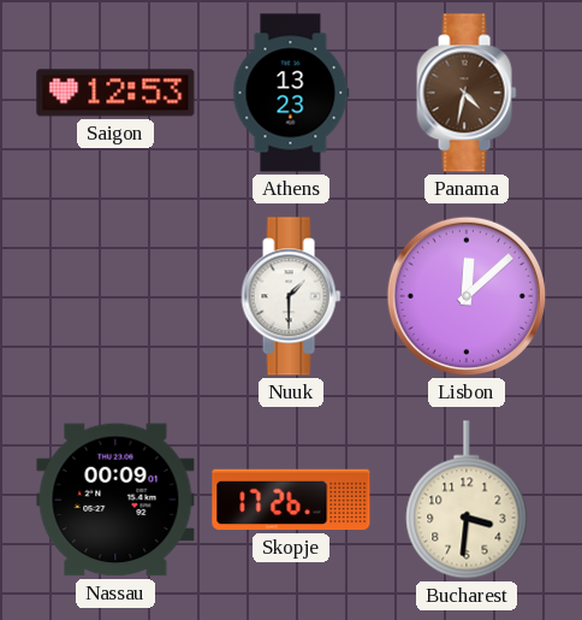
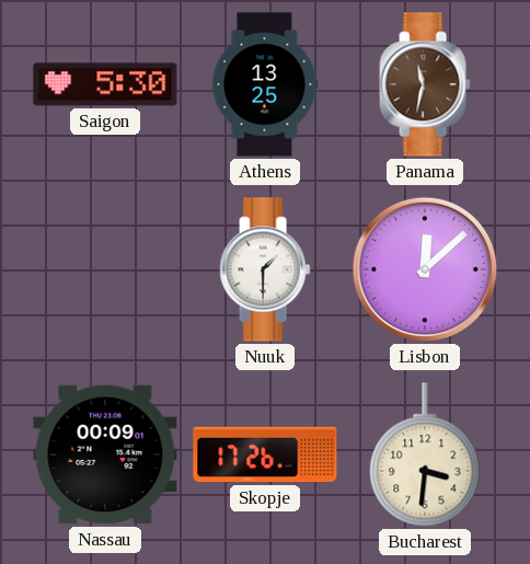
Saigon: 12:53 -> 5:30
Athens: 13:23 -> 13:25
Panama: 4:32 -> 11:32
